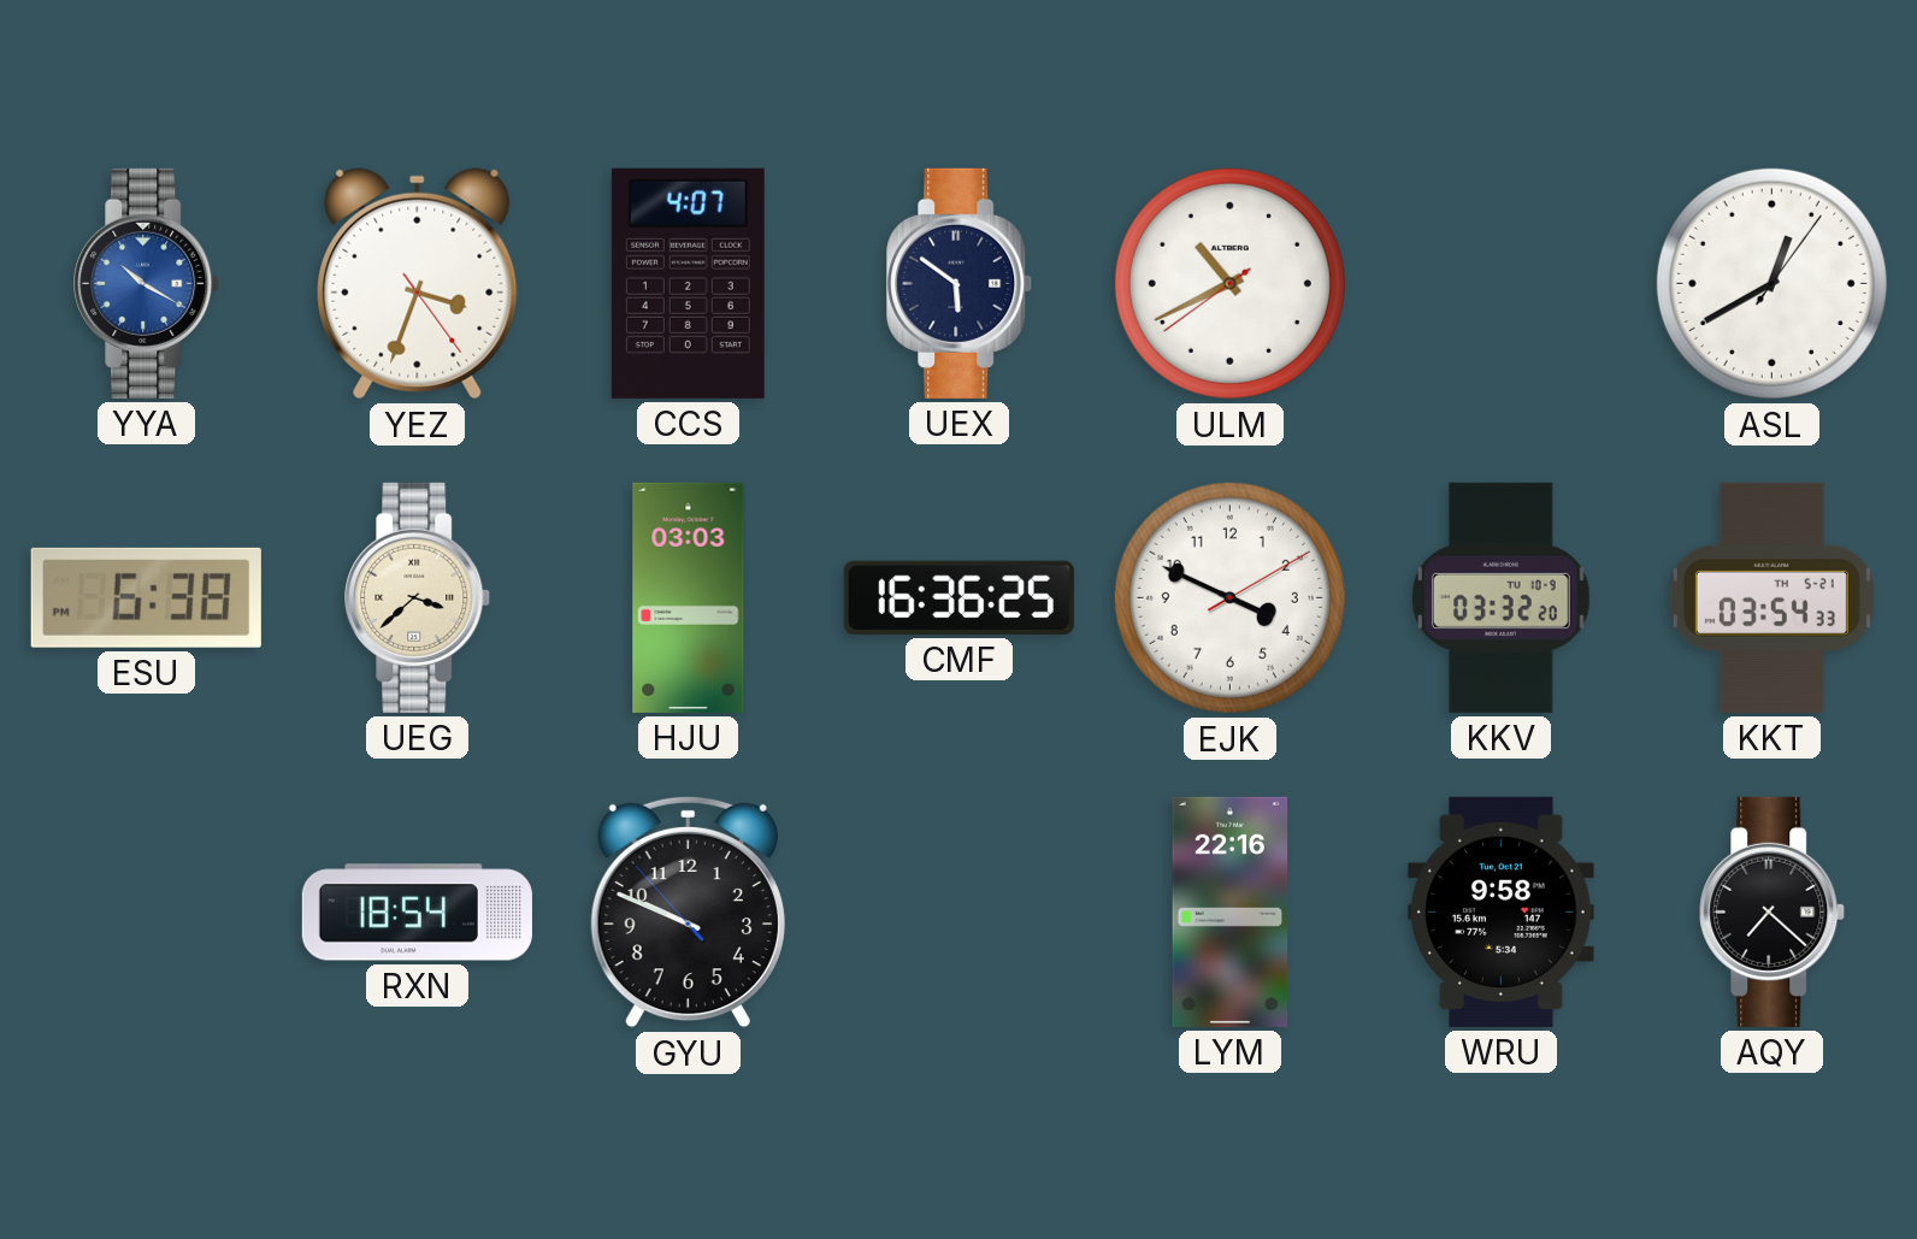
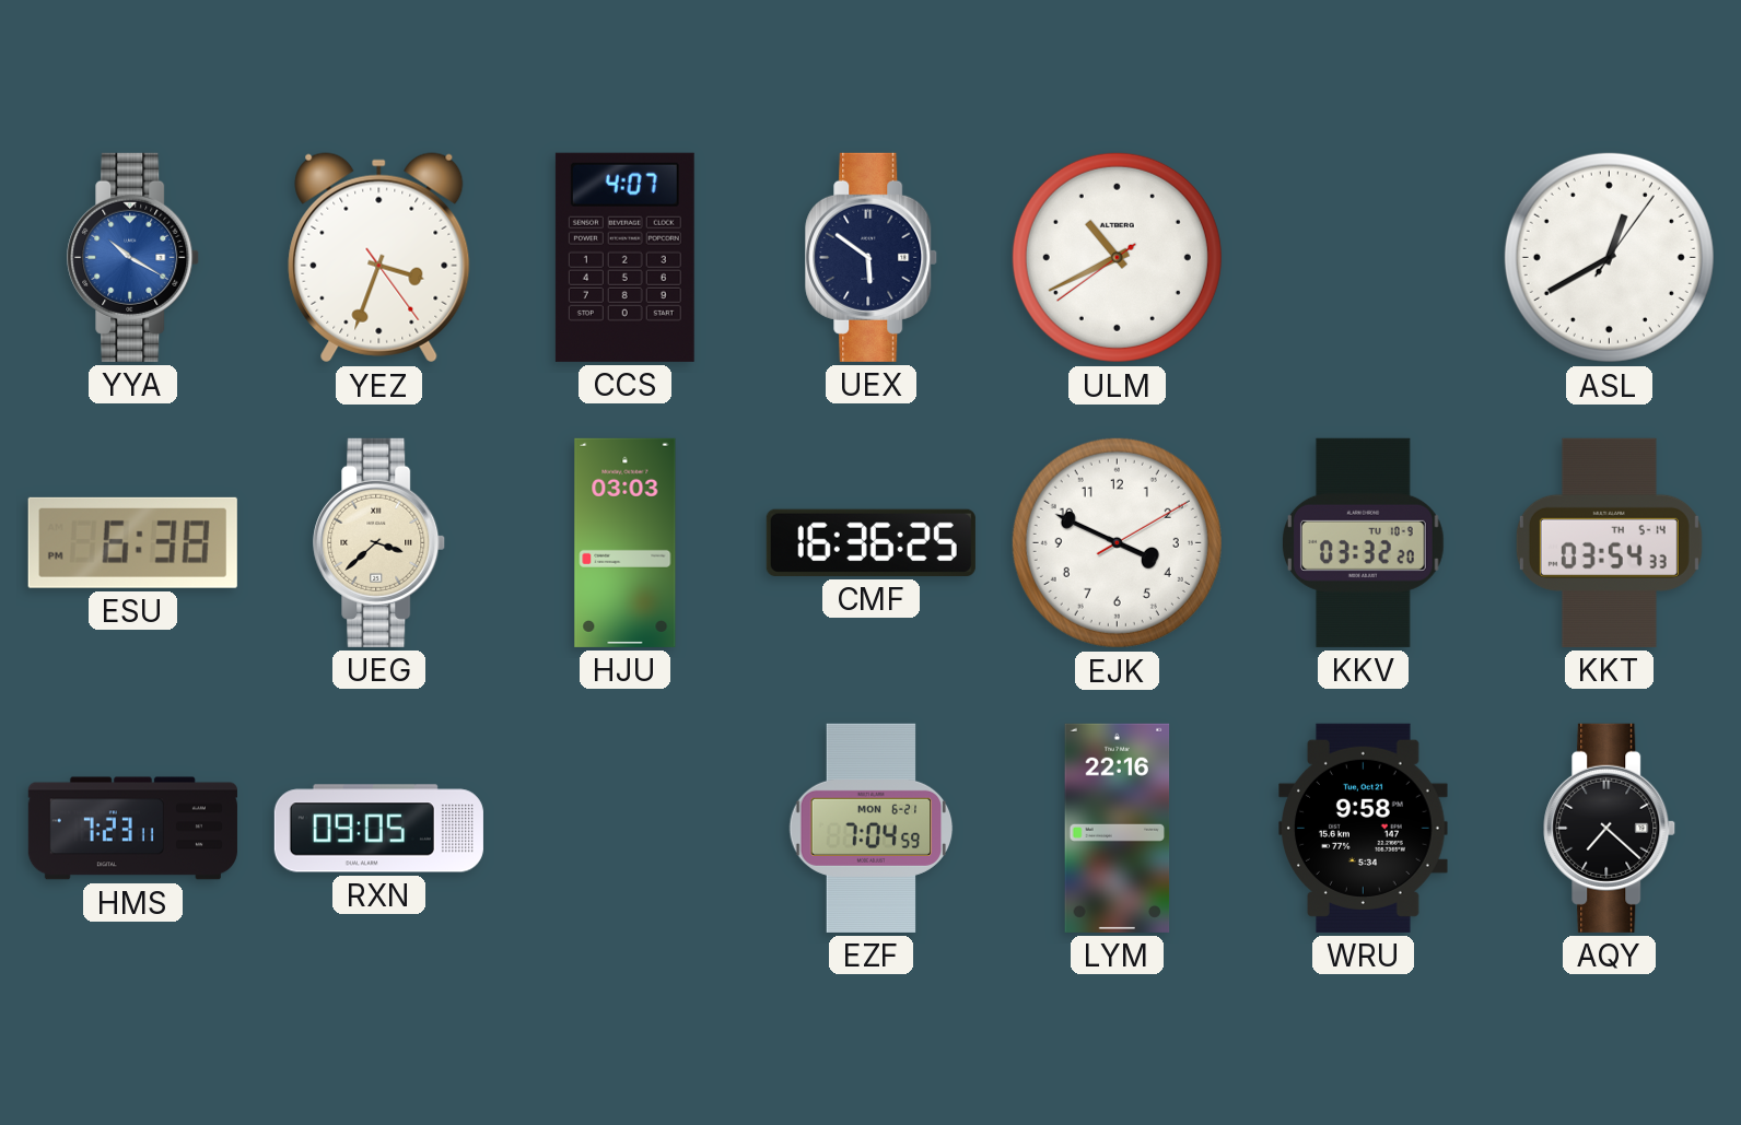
KKT date: TH 5-21 -> TH 5-14
HMS: none -> 7:23
RXN: 18:54 -> 09:05
GYU: 9:48 -> none
EZF: none -> 7:04
